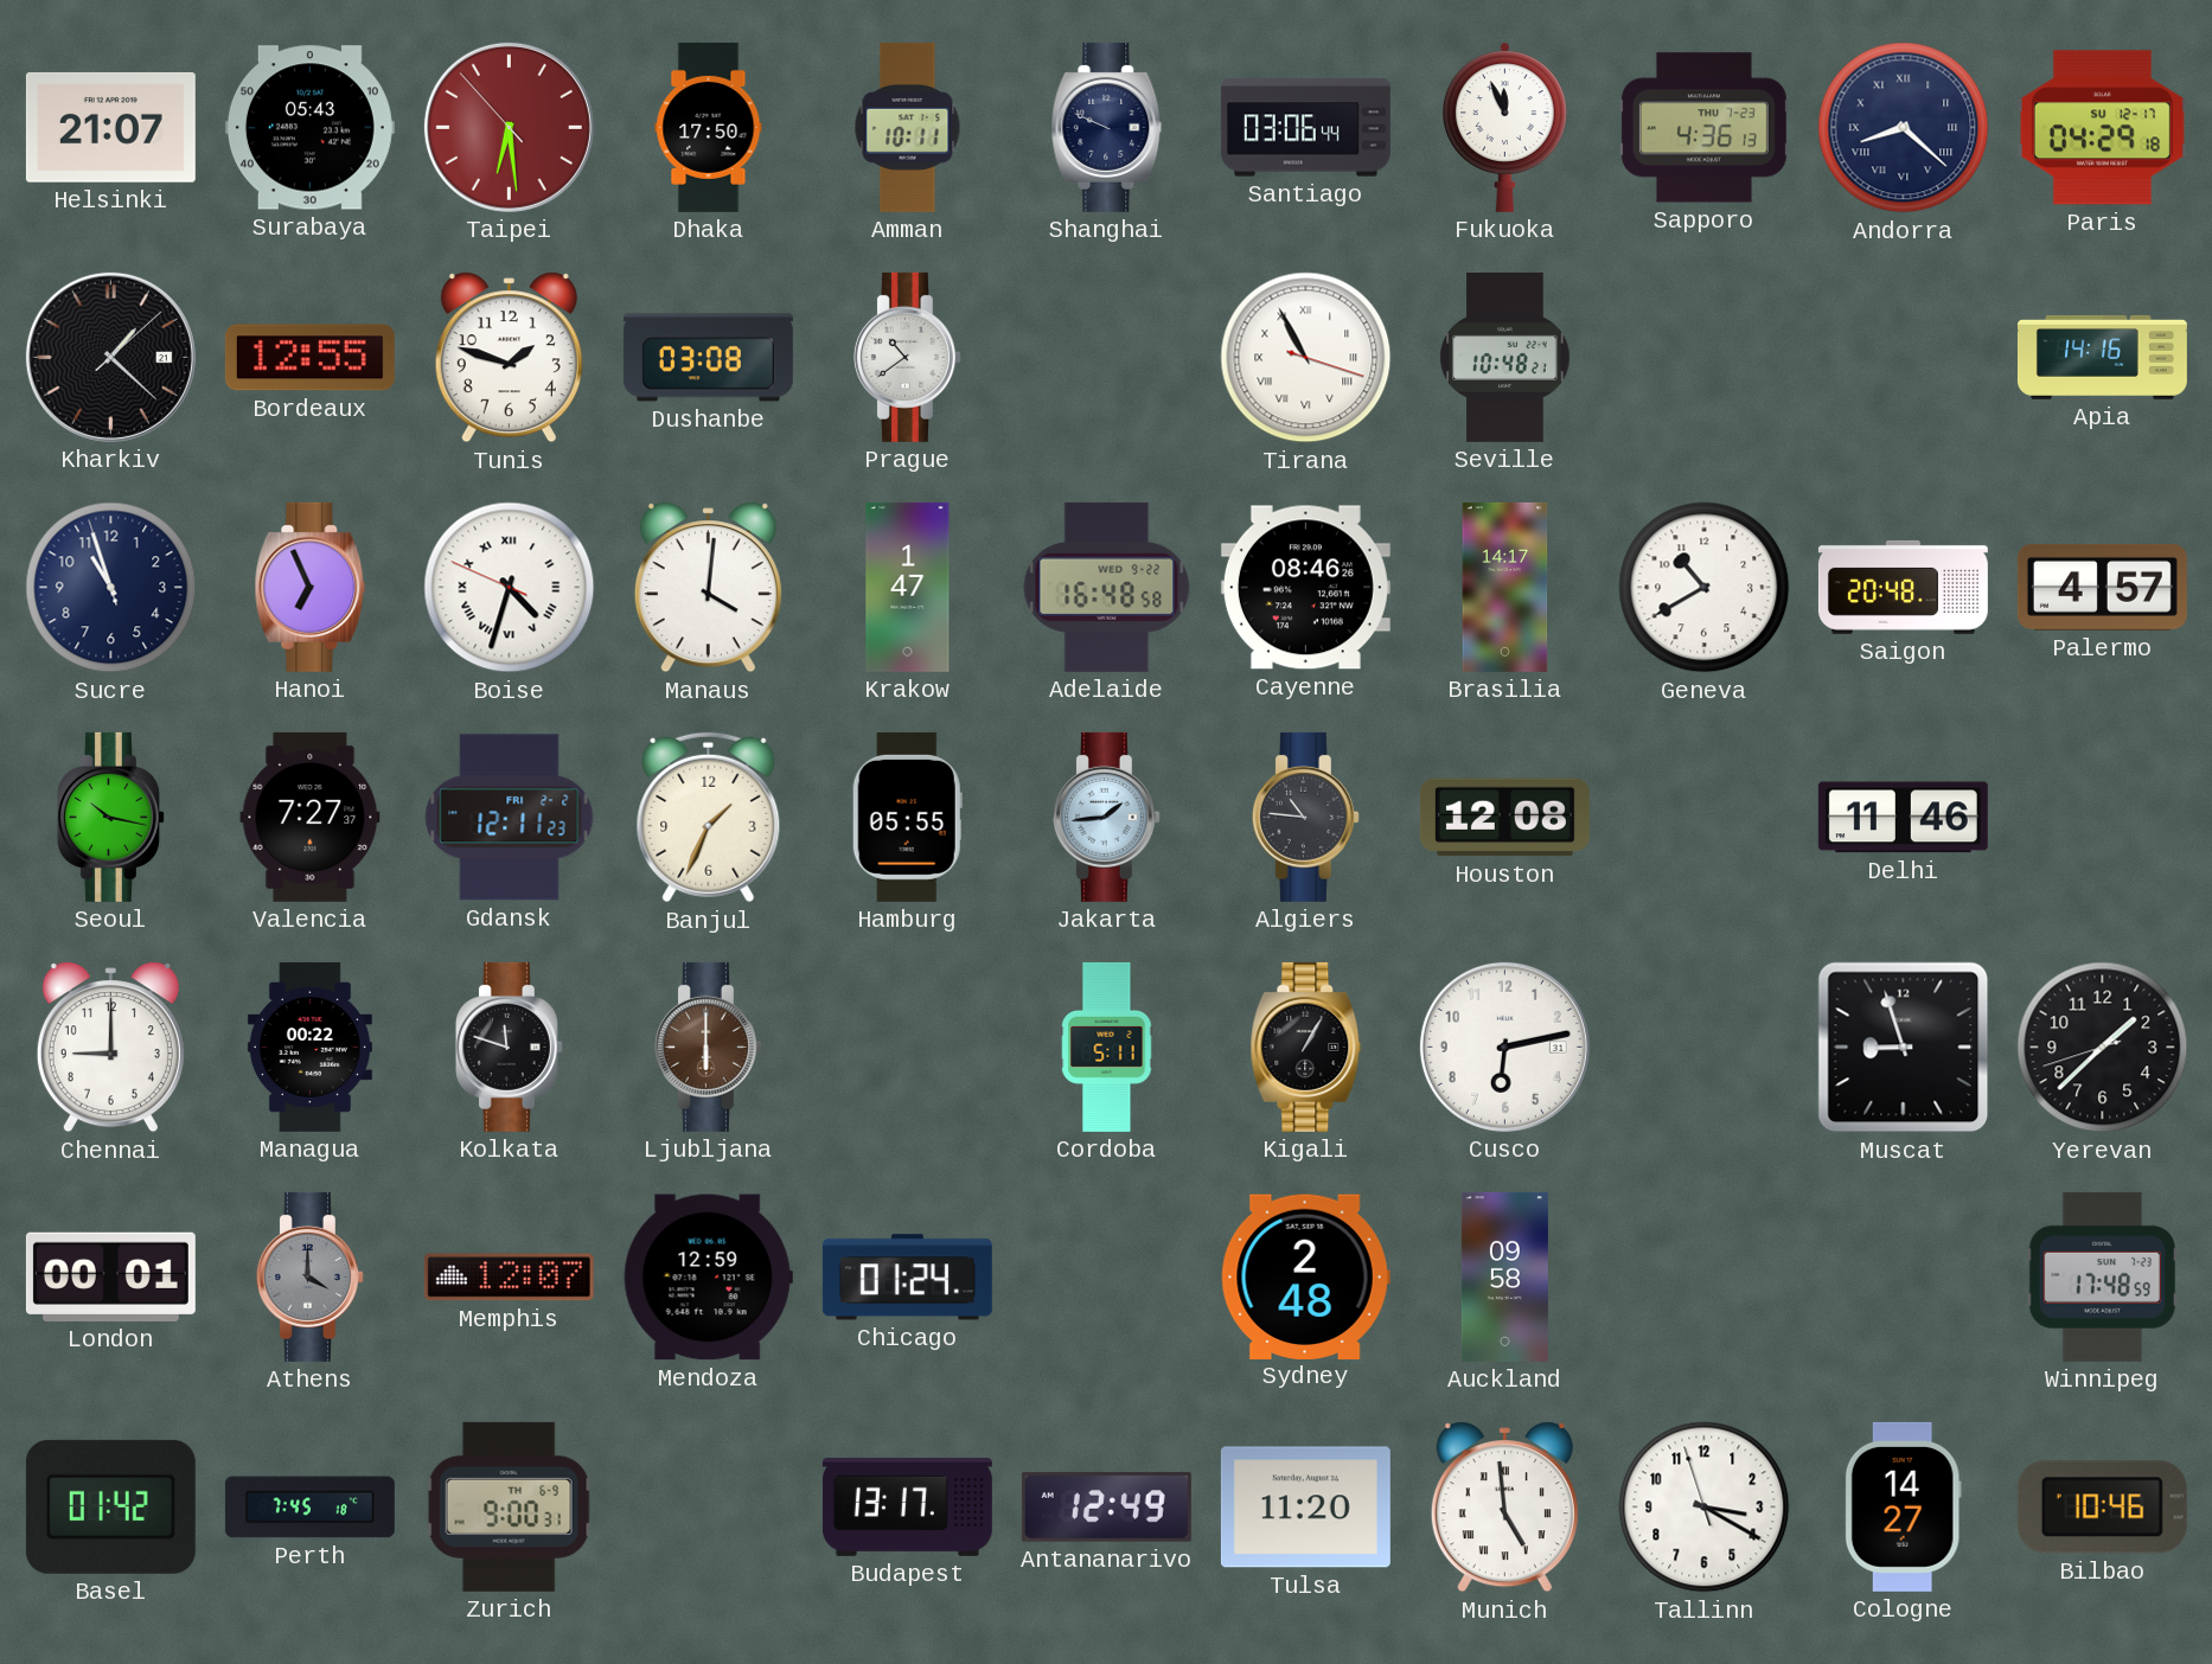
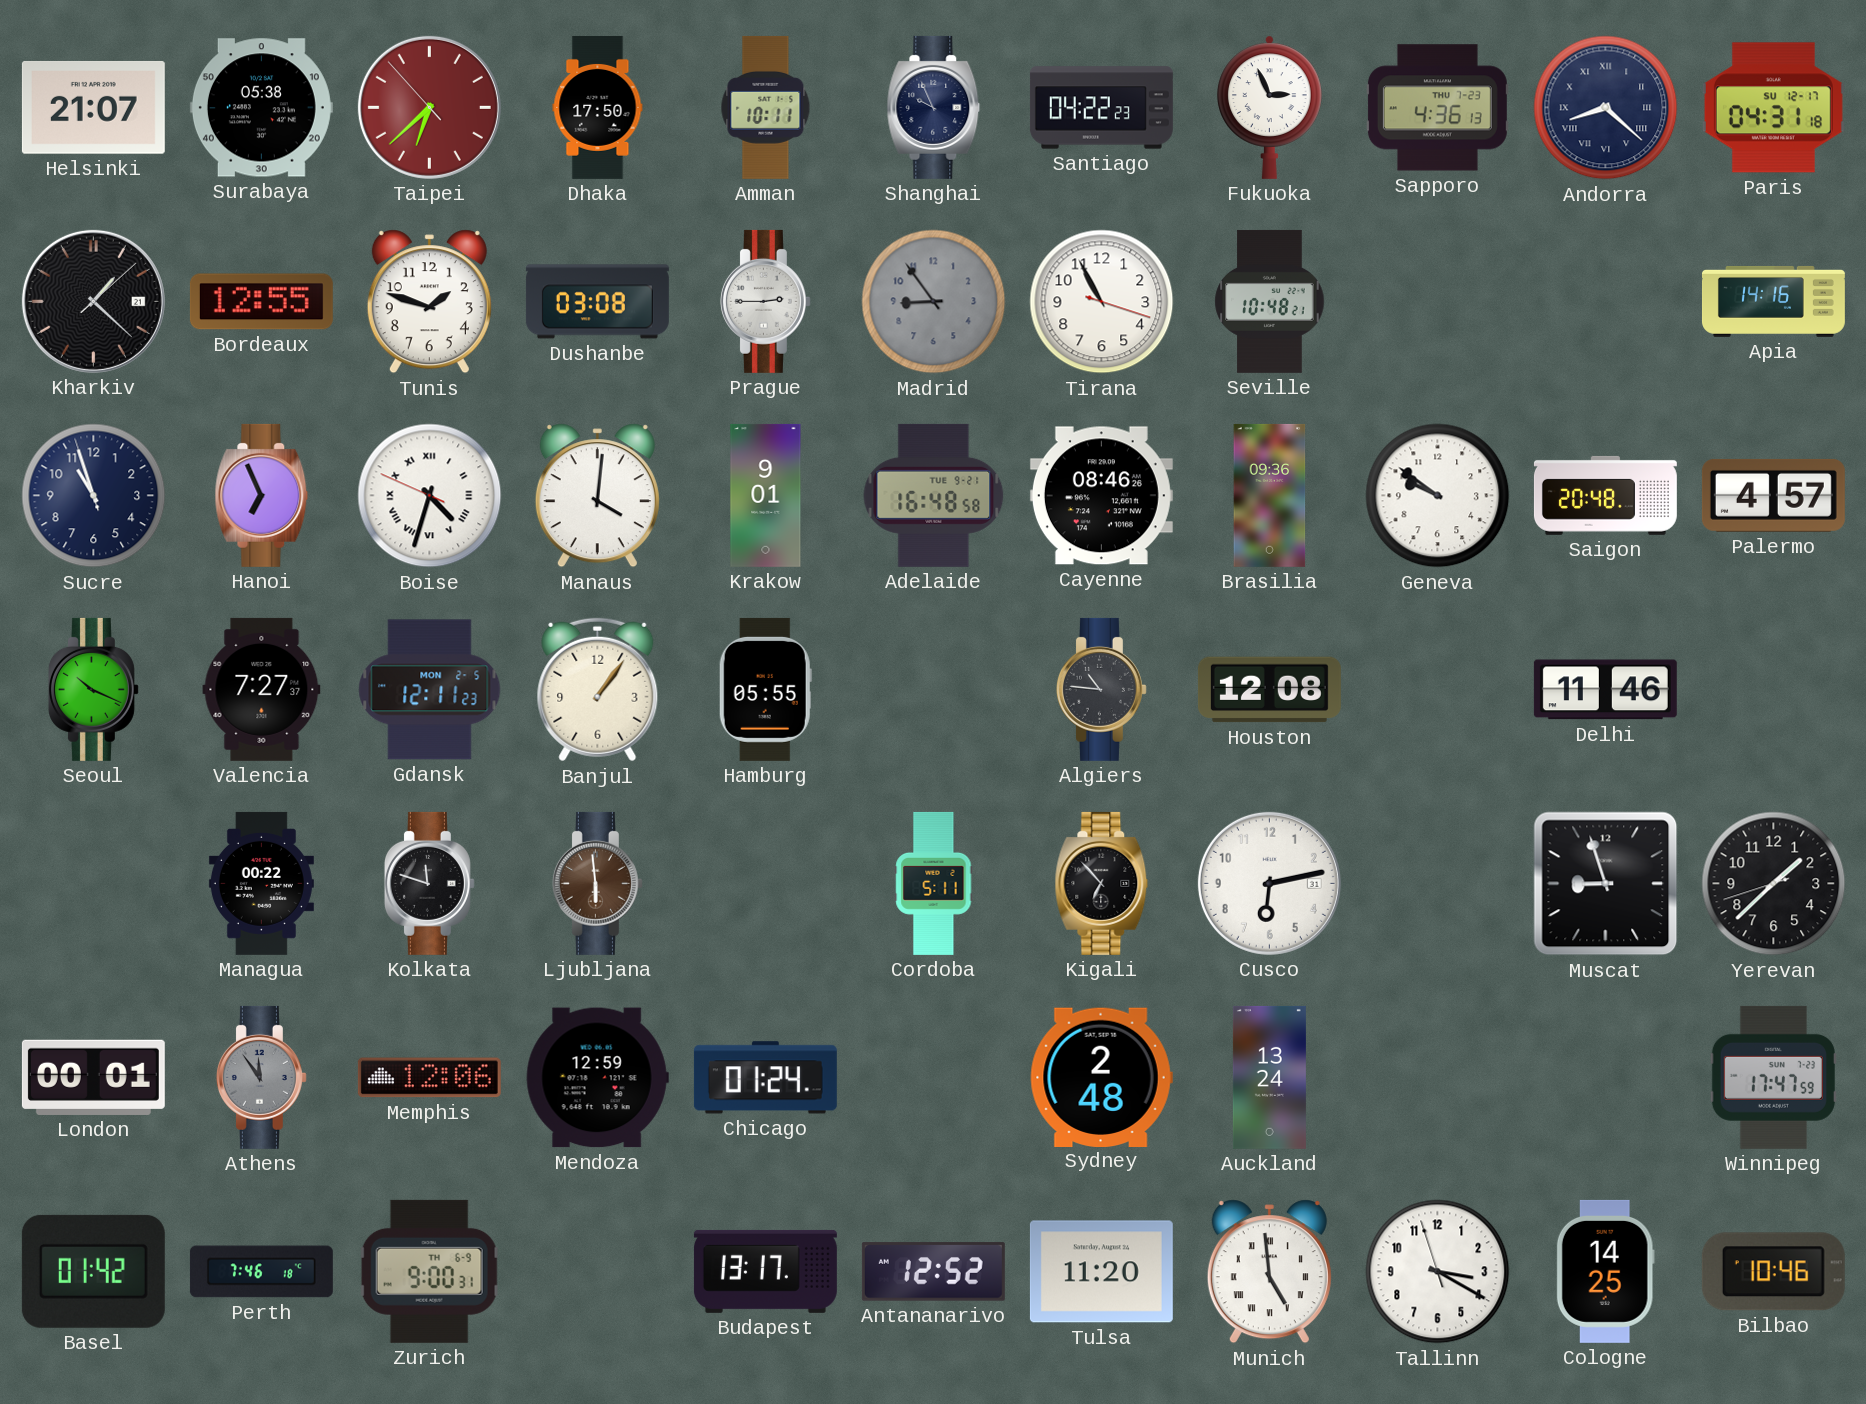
Surabaya: 05:43 -> 05:38
Taipei: 6:28 -> 6:37
Shanghai: 9:49 -> 9:56
Santiago: 03:06 -> 04:22
Fukuoka: 11:56 -> 2:56
Paris: 04:29 -> 04:31
Prague: 10:39 -> 2:45
Madrid: none -> 8:54
Tirana numerals: Roman -> Arabic
Krakow: 1:47 -> 9:01
Adelaide date: WED 9-22 -> TUE 9-21
Brasilia: 14:17 -> 09:36
Geneva: 10:40 -> 9:51
Seoul: 10:17 -> 10:19
Gdansk date: FRI 2-2 -> MON 2-5
Banjul: 1:34 -> 1:06
Jakarta: 1:44 -> none
Chennai: 9:00 -> none
Ljubljana: 6:00 -> 5:59
Kigali: 1:05 -> 6:53
Athens: 4:00 -> 11:54
Memphis: 12:07 -> 12:06
Auckland: 09:58 -> 13:24
Winnipeg: 17:48 -> 17:47
Perth: 7:45 -> 7:46
Antananarivo: 12:49 -> 12:52
Cologne: 14:27 -> 14:25
